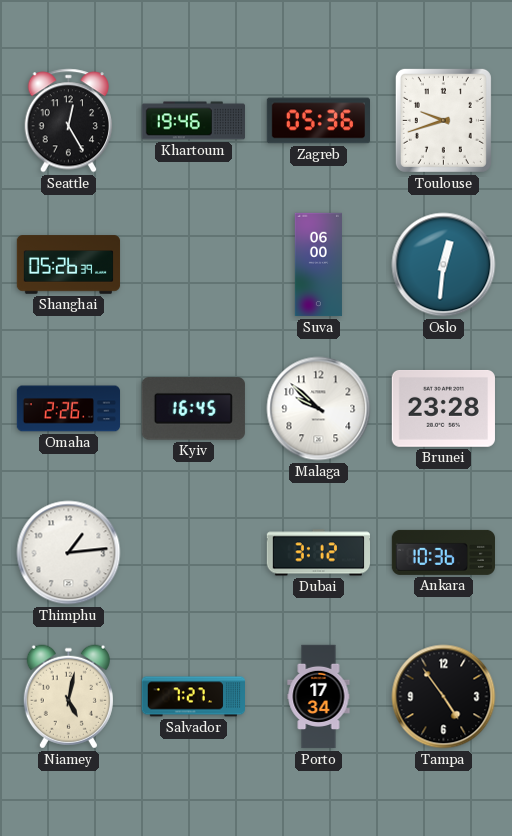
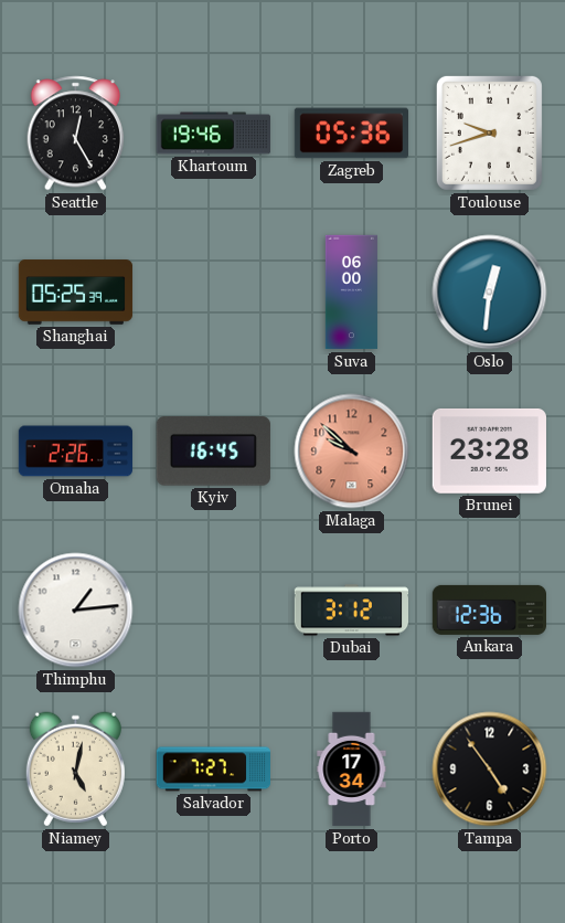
Shanghai: 05:26 -> 05:25
Malaga dial: white -> salmon
Ankara: 10:36 -> 12:36
